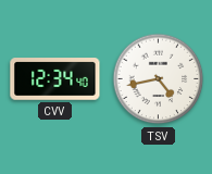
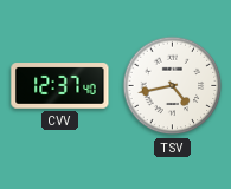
CVV: 12:34 -> 12:37
